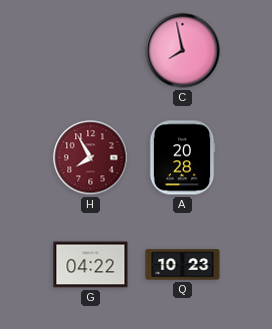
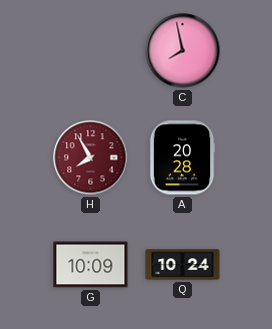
G: 04:22 -> 10:09
Q: 10:23 -> 10:24
